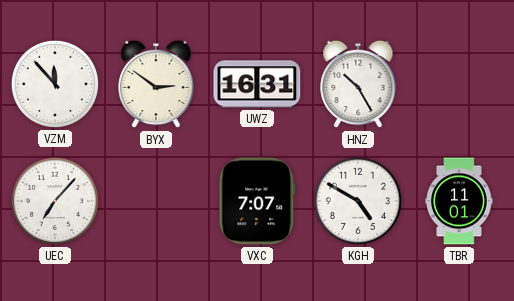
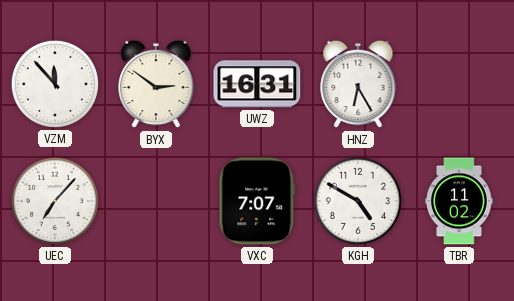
HNZ: 10:25 -> 6:25
TBR: 11:01 -> 11:02
